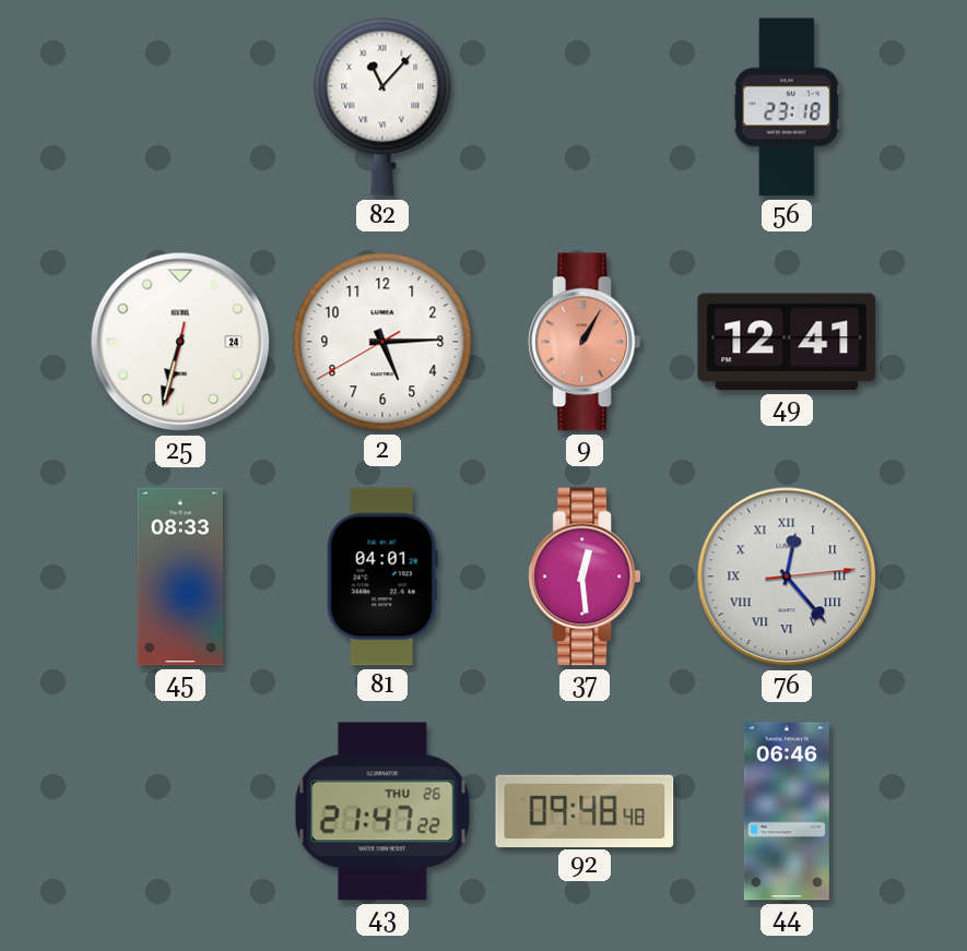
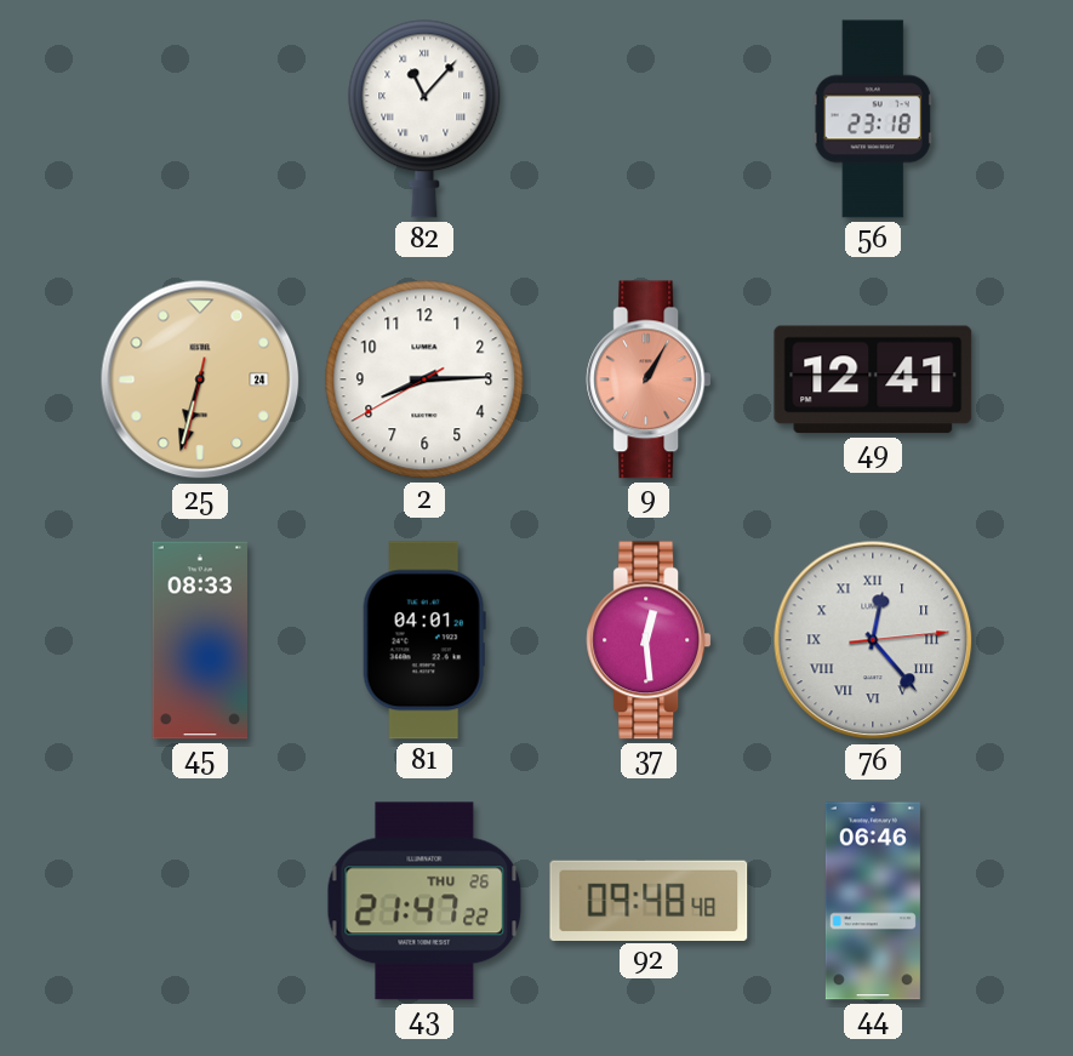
25 dial: white -> champagne
2: 5:14 -> 8:14
